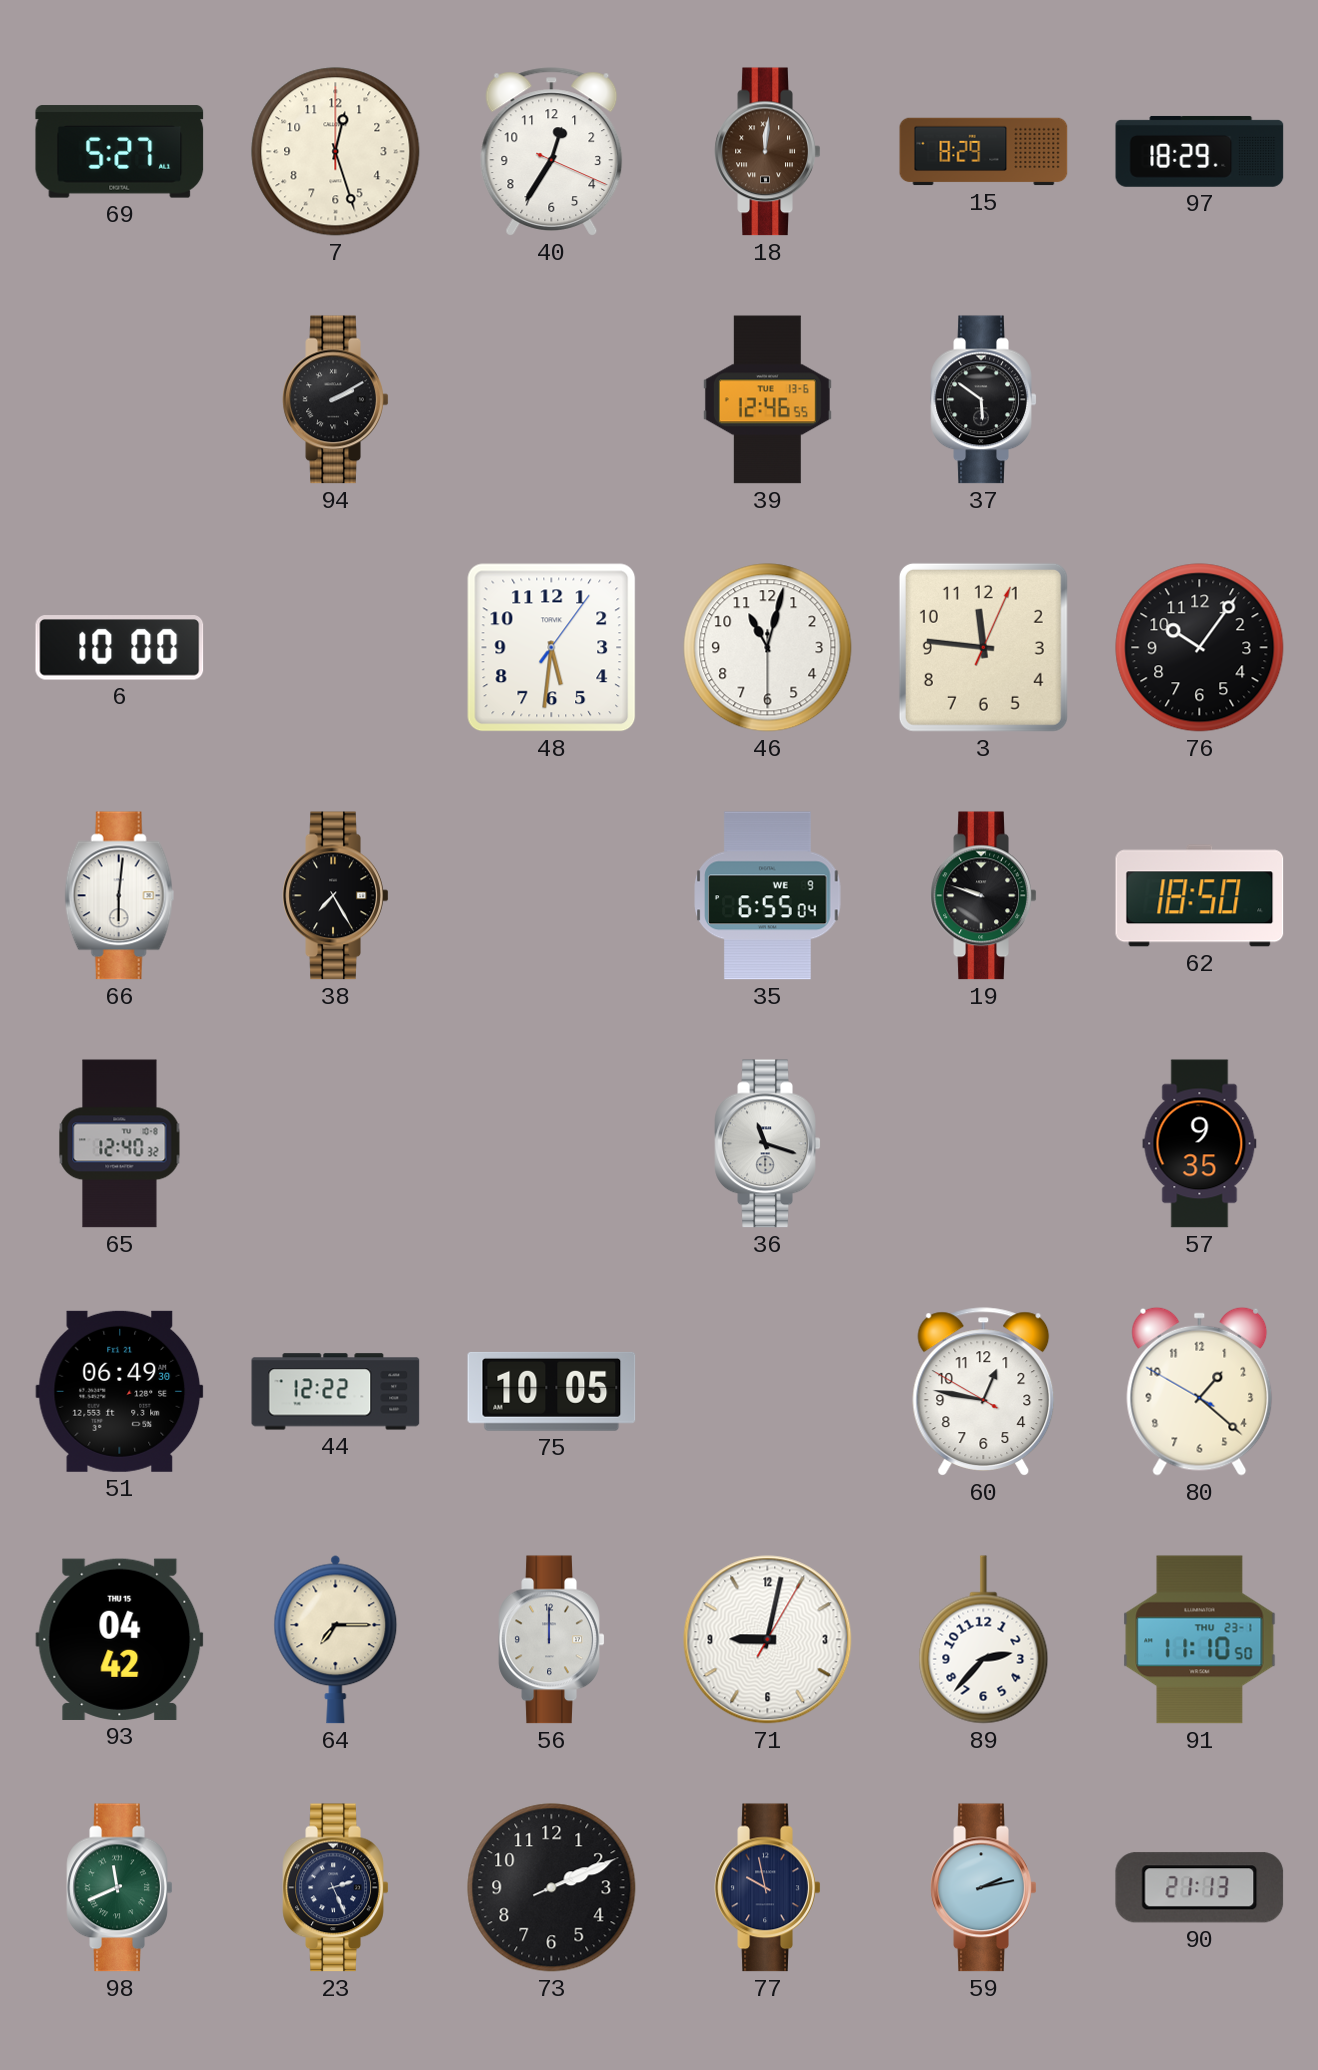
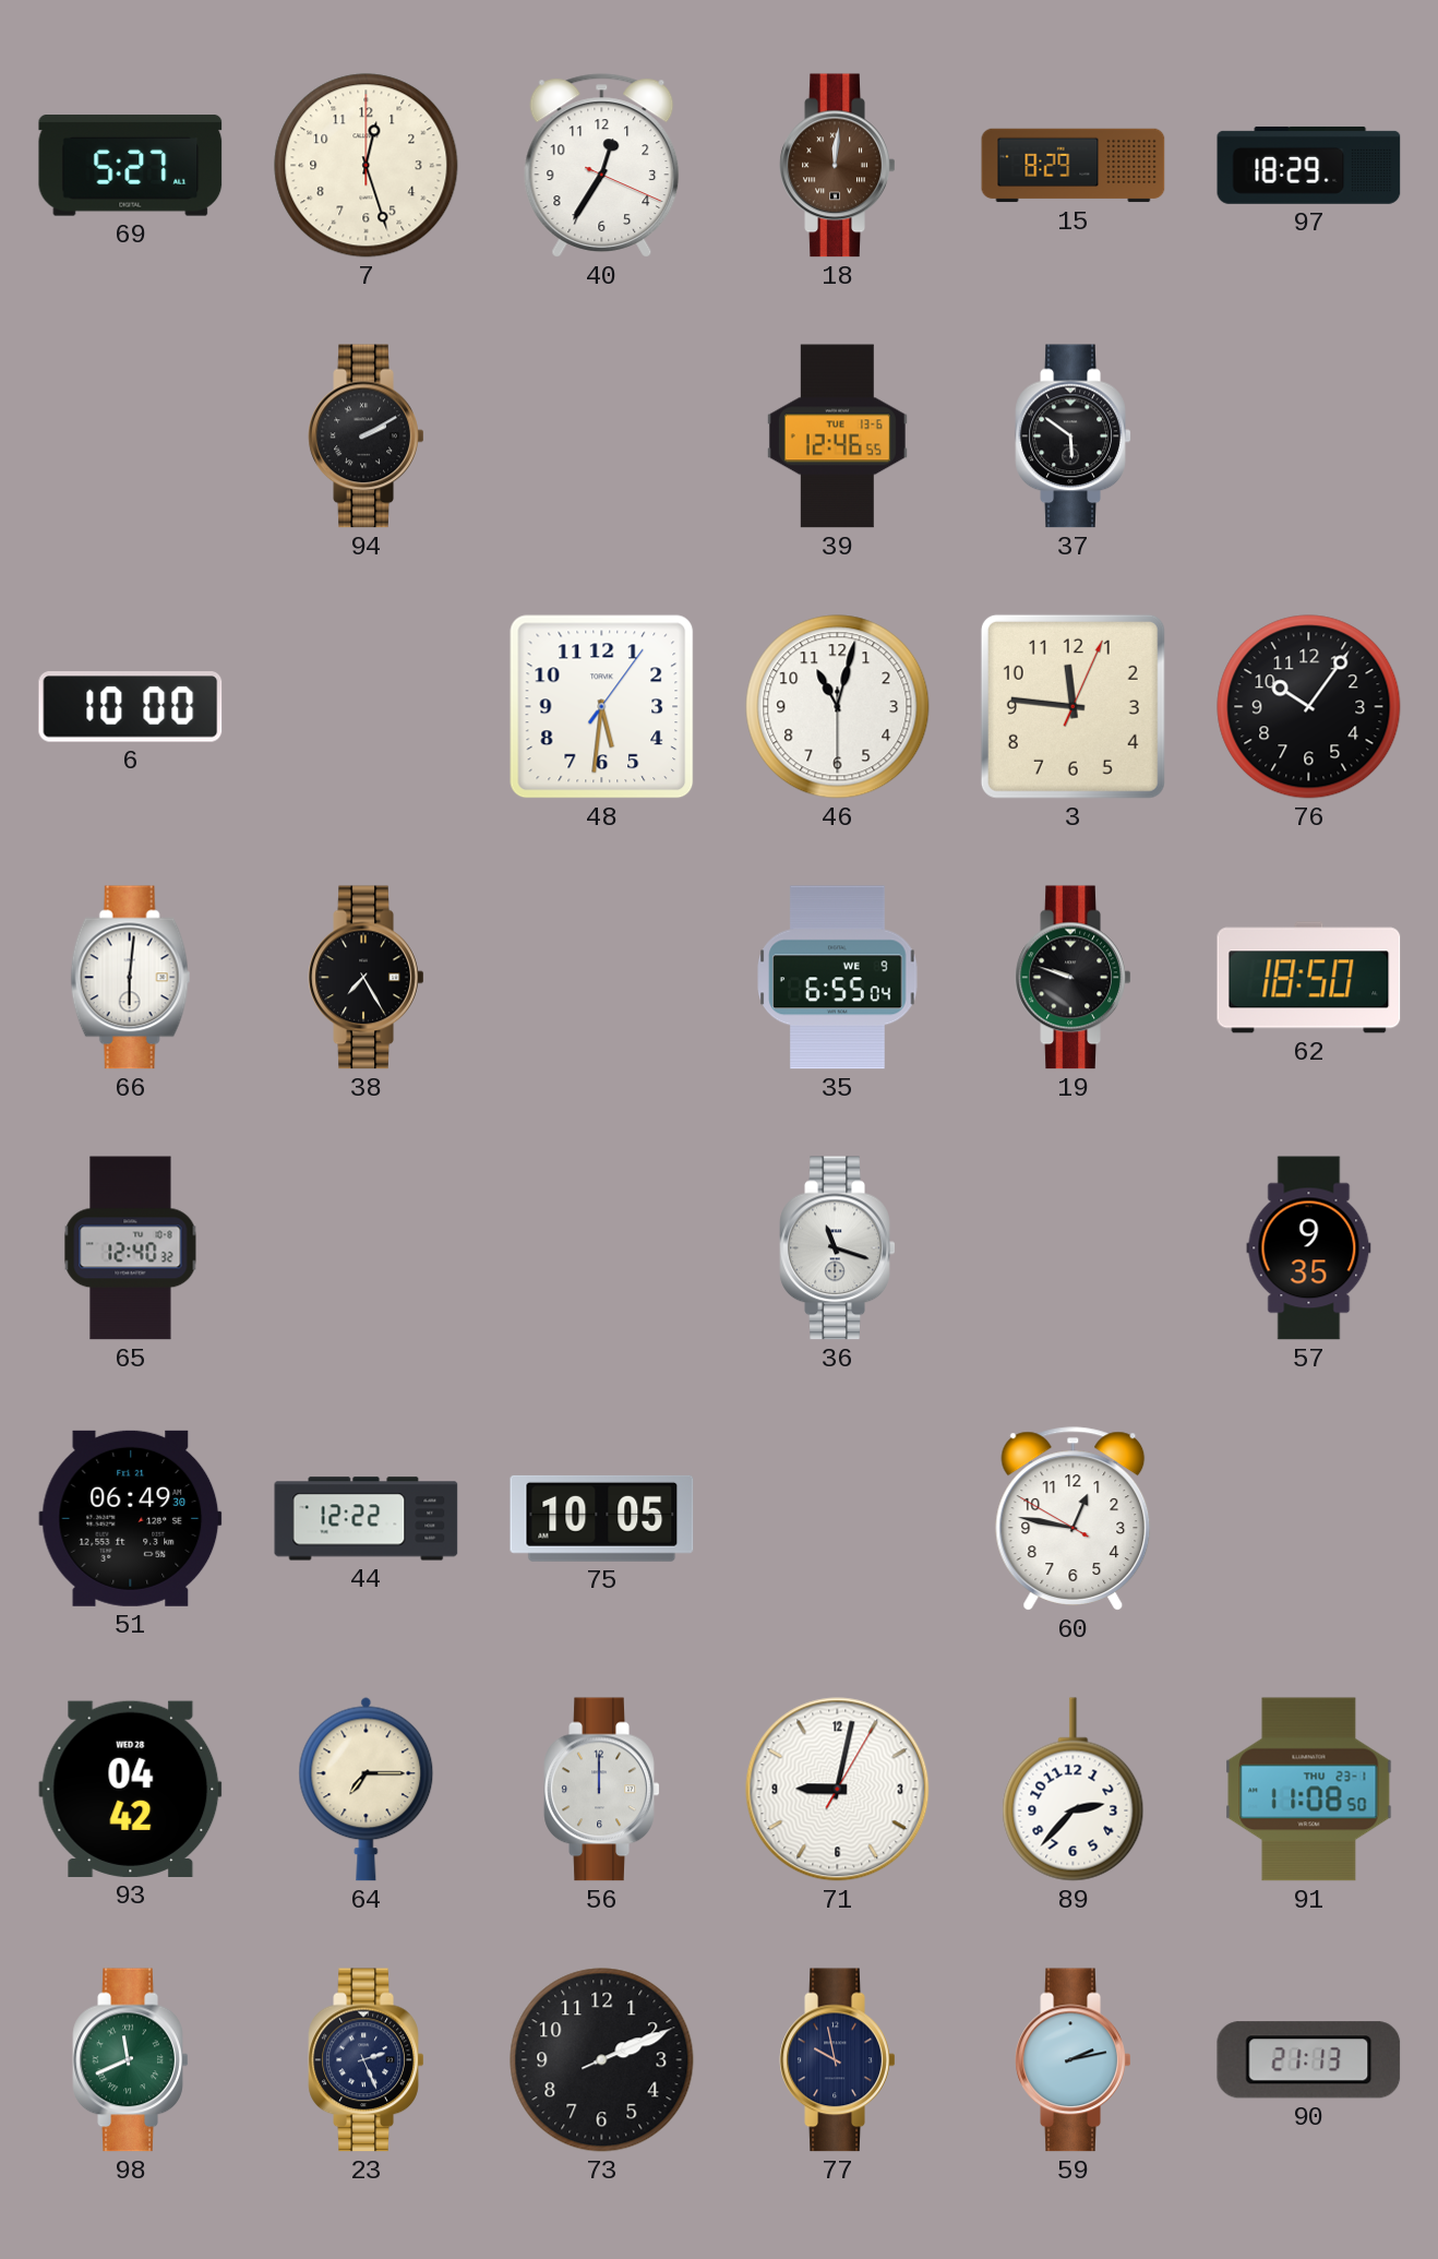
80: 1:21 -> none
93 date: THU 15 -> WED 28
91: 11:10 -> 11:08
